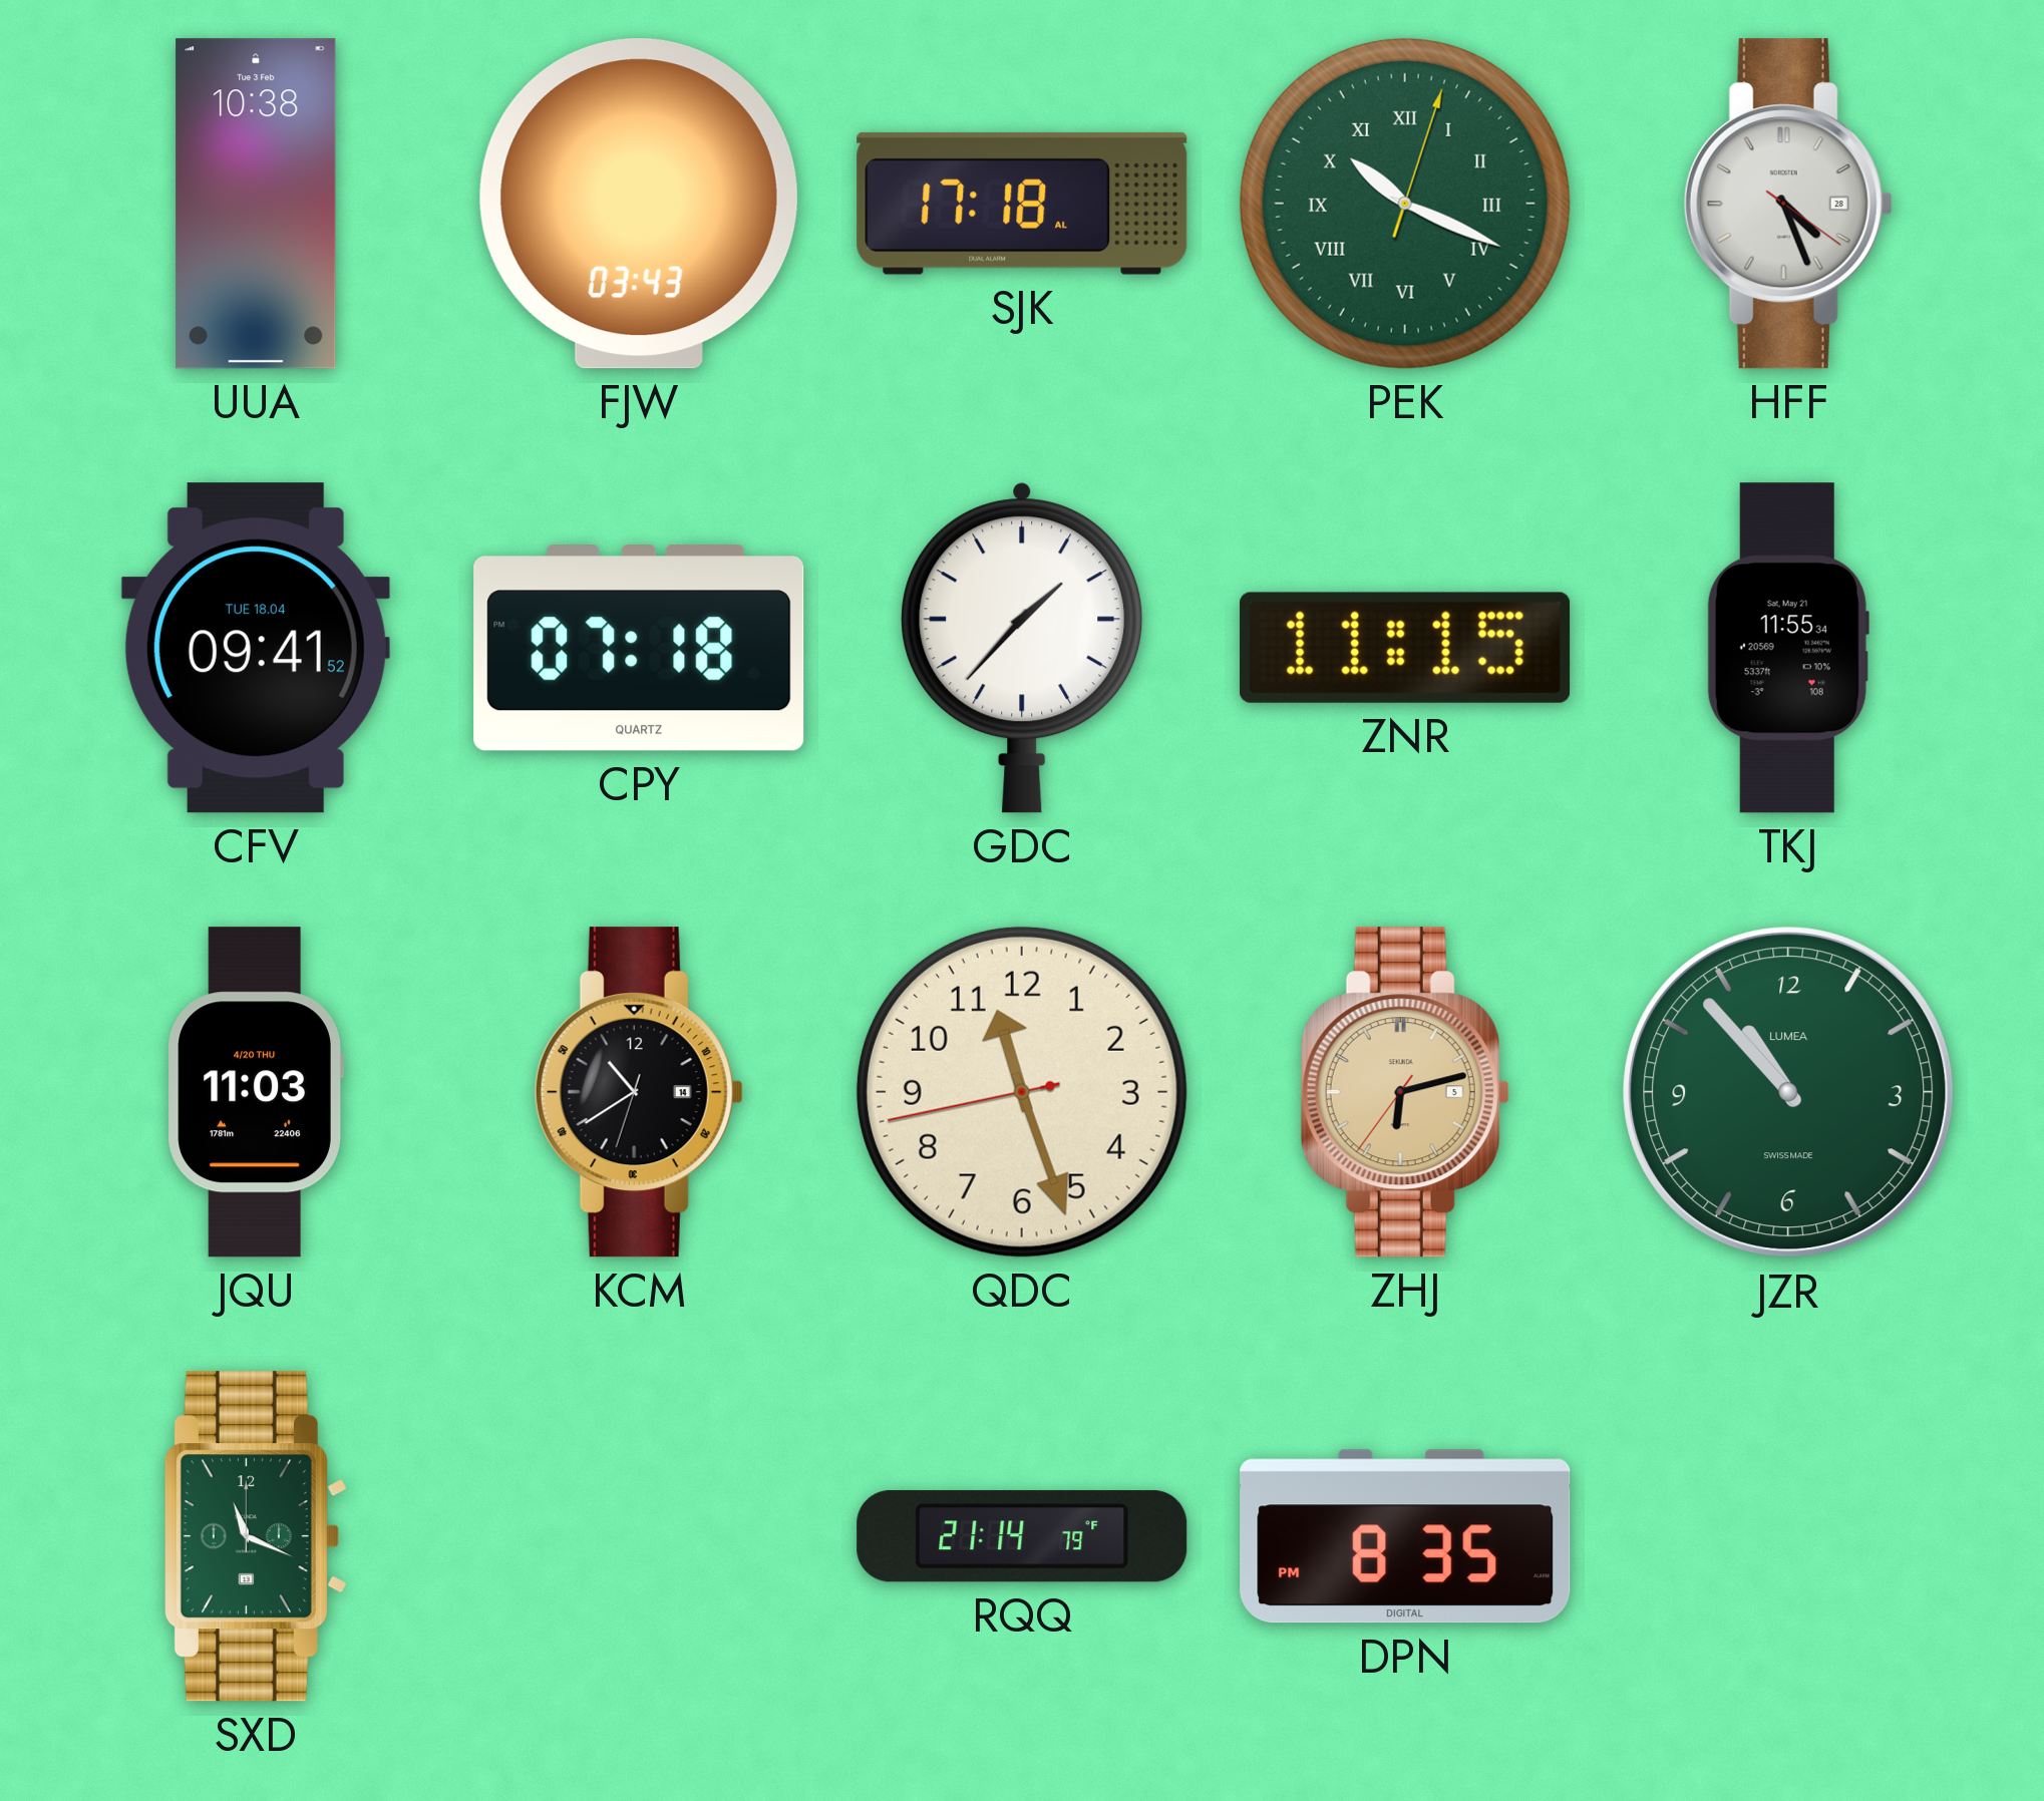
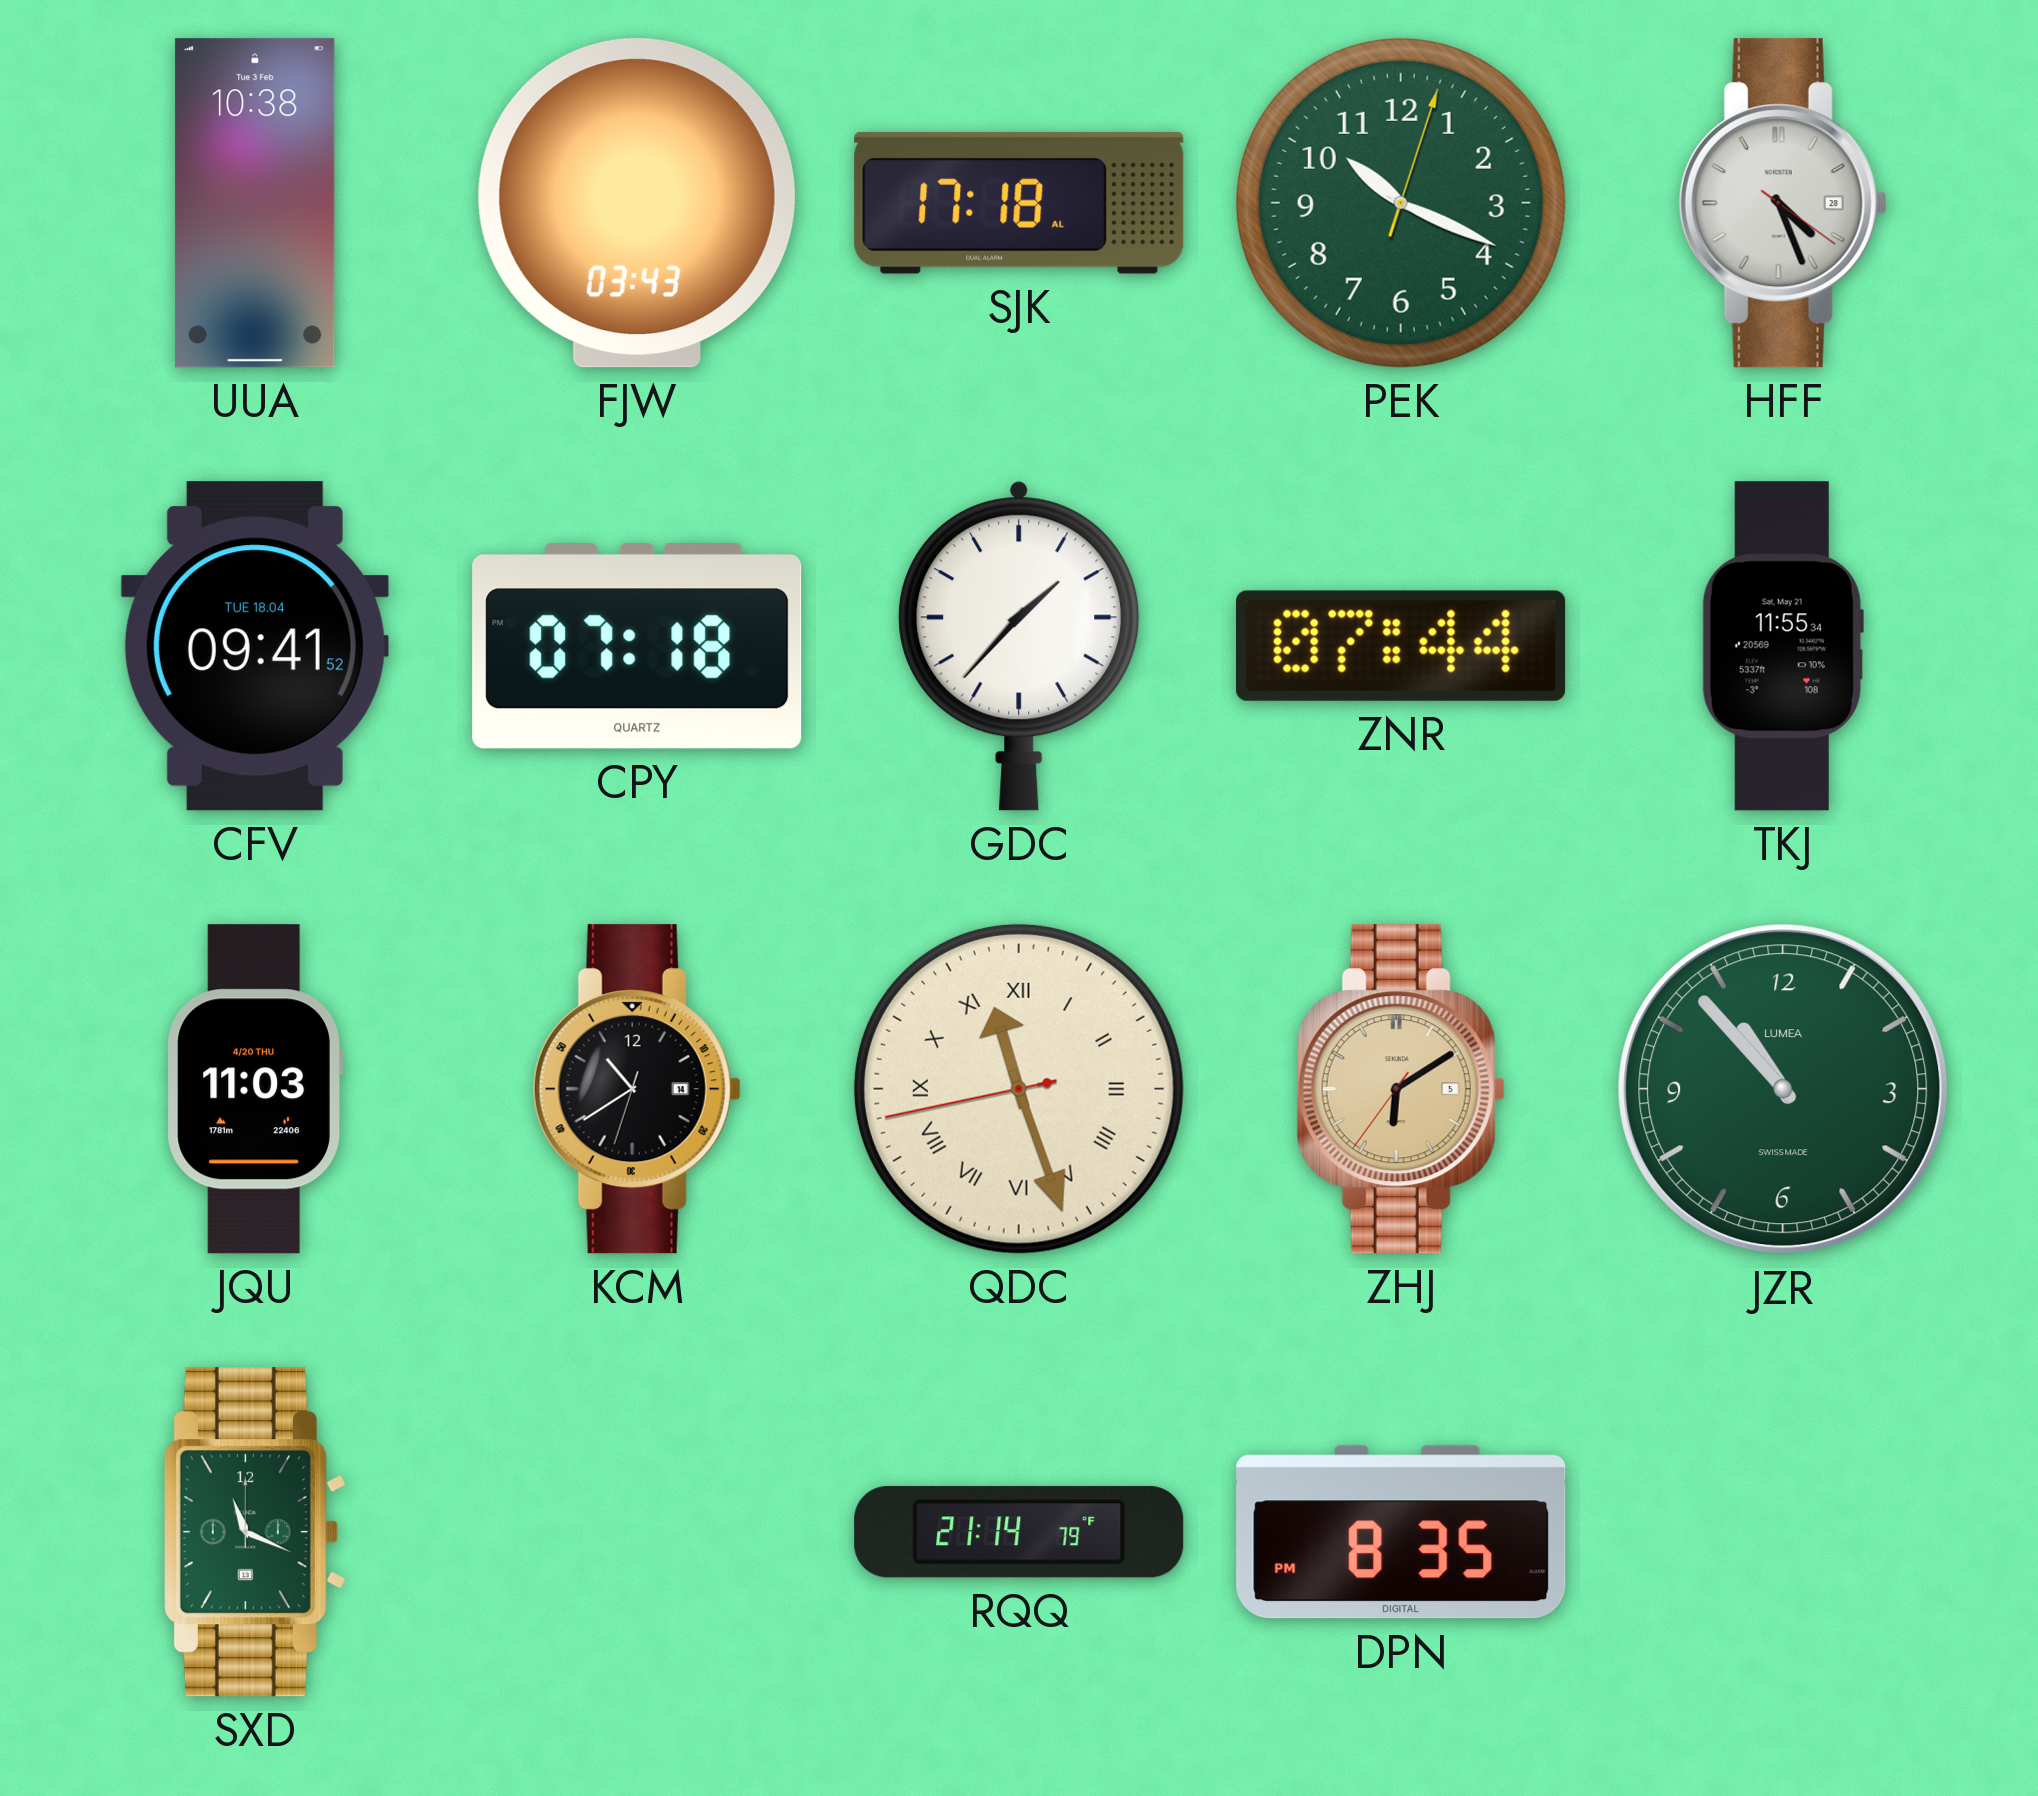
PEK numerals: Roman -> Arabic
ZNR: 11:15 -> 07:44
QDC numerals: Arabic -> Roman
ZHJ: 6:12 -> 6:09
